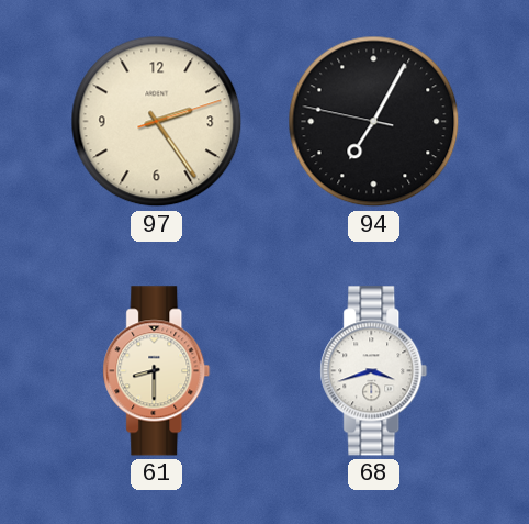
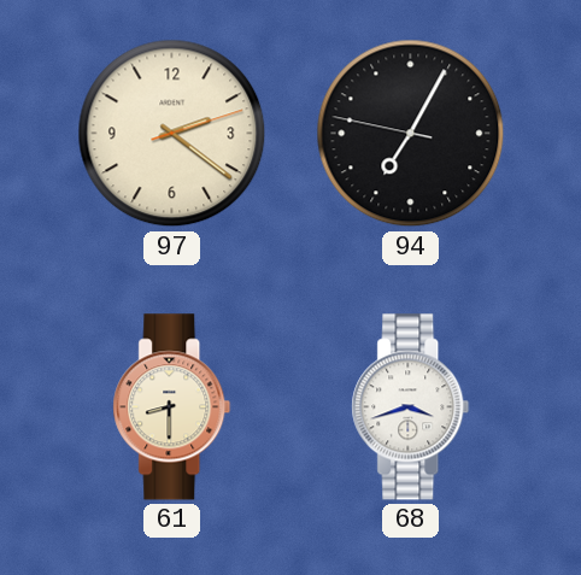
97: 2:24 -> 2:21
